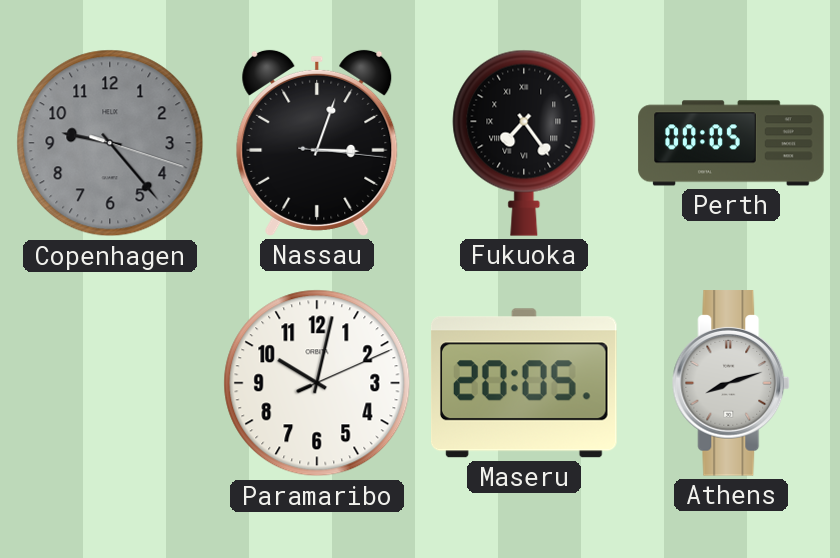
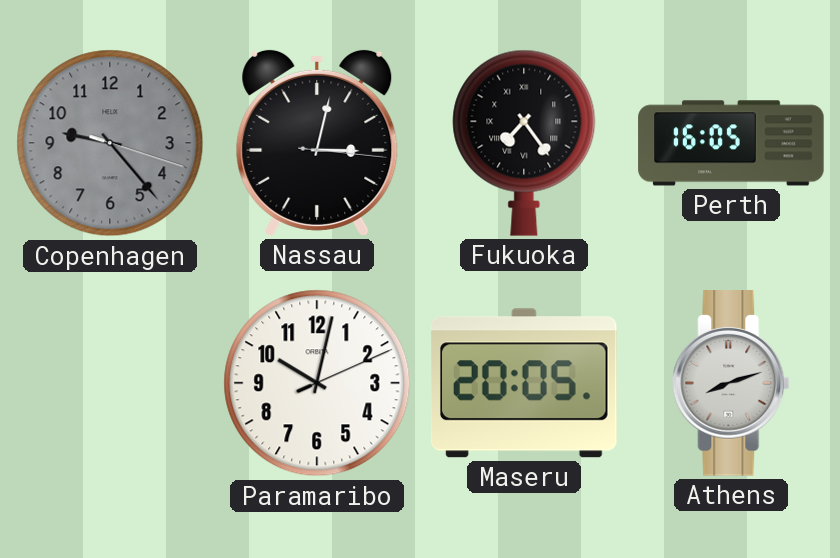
Nassau: 3:03 -> 3:02
Perth: 00:05 -> 16:05
